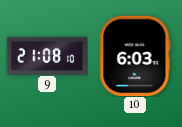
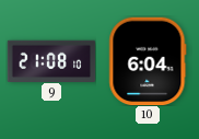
10: 6:03 -> 6:04
